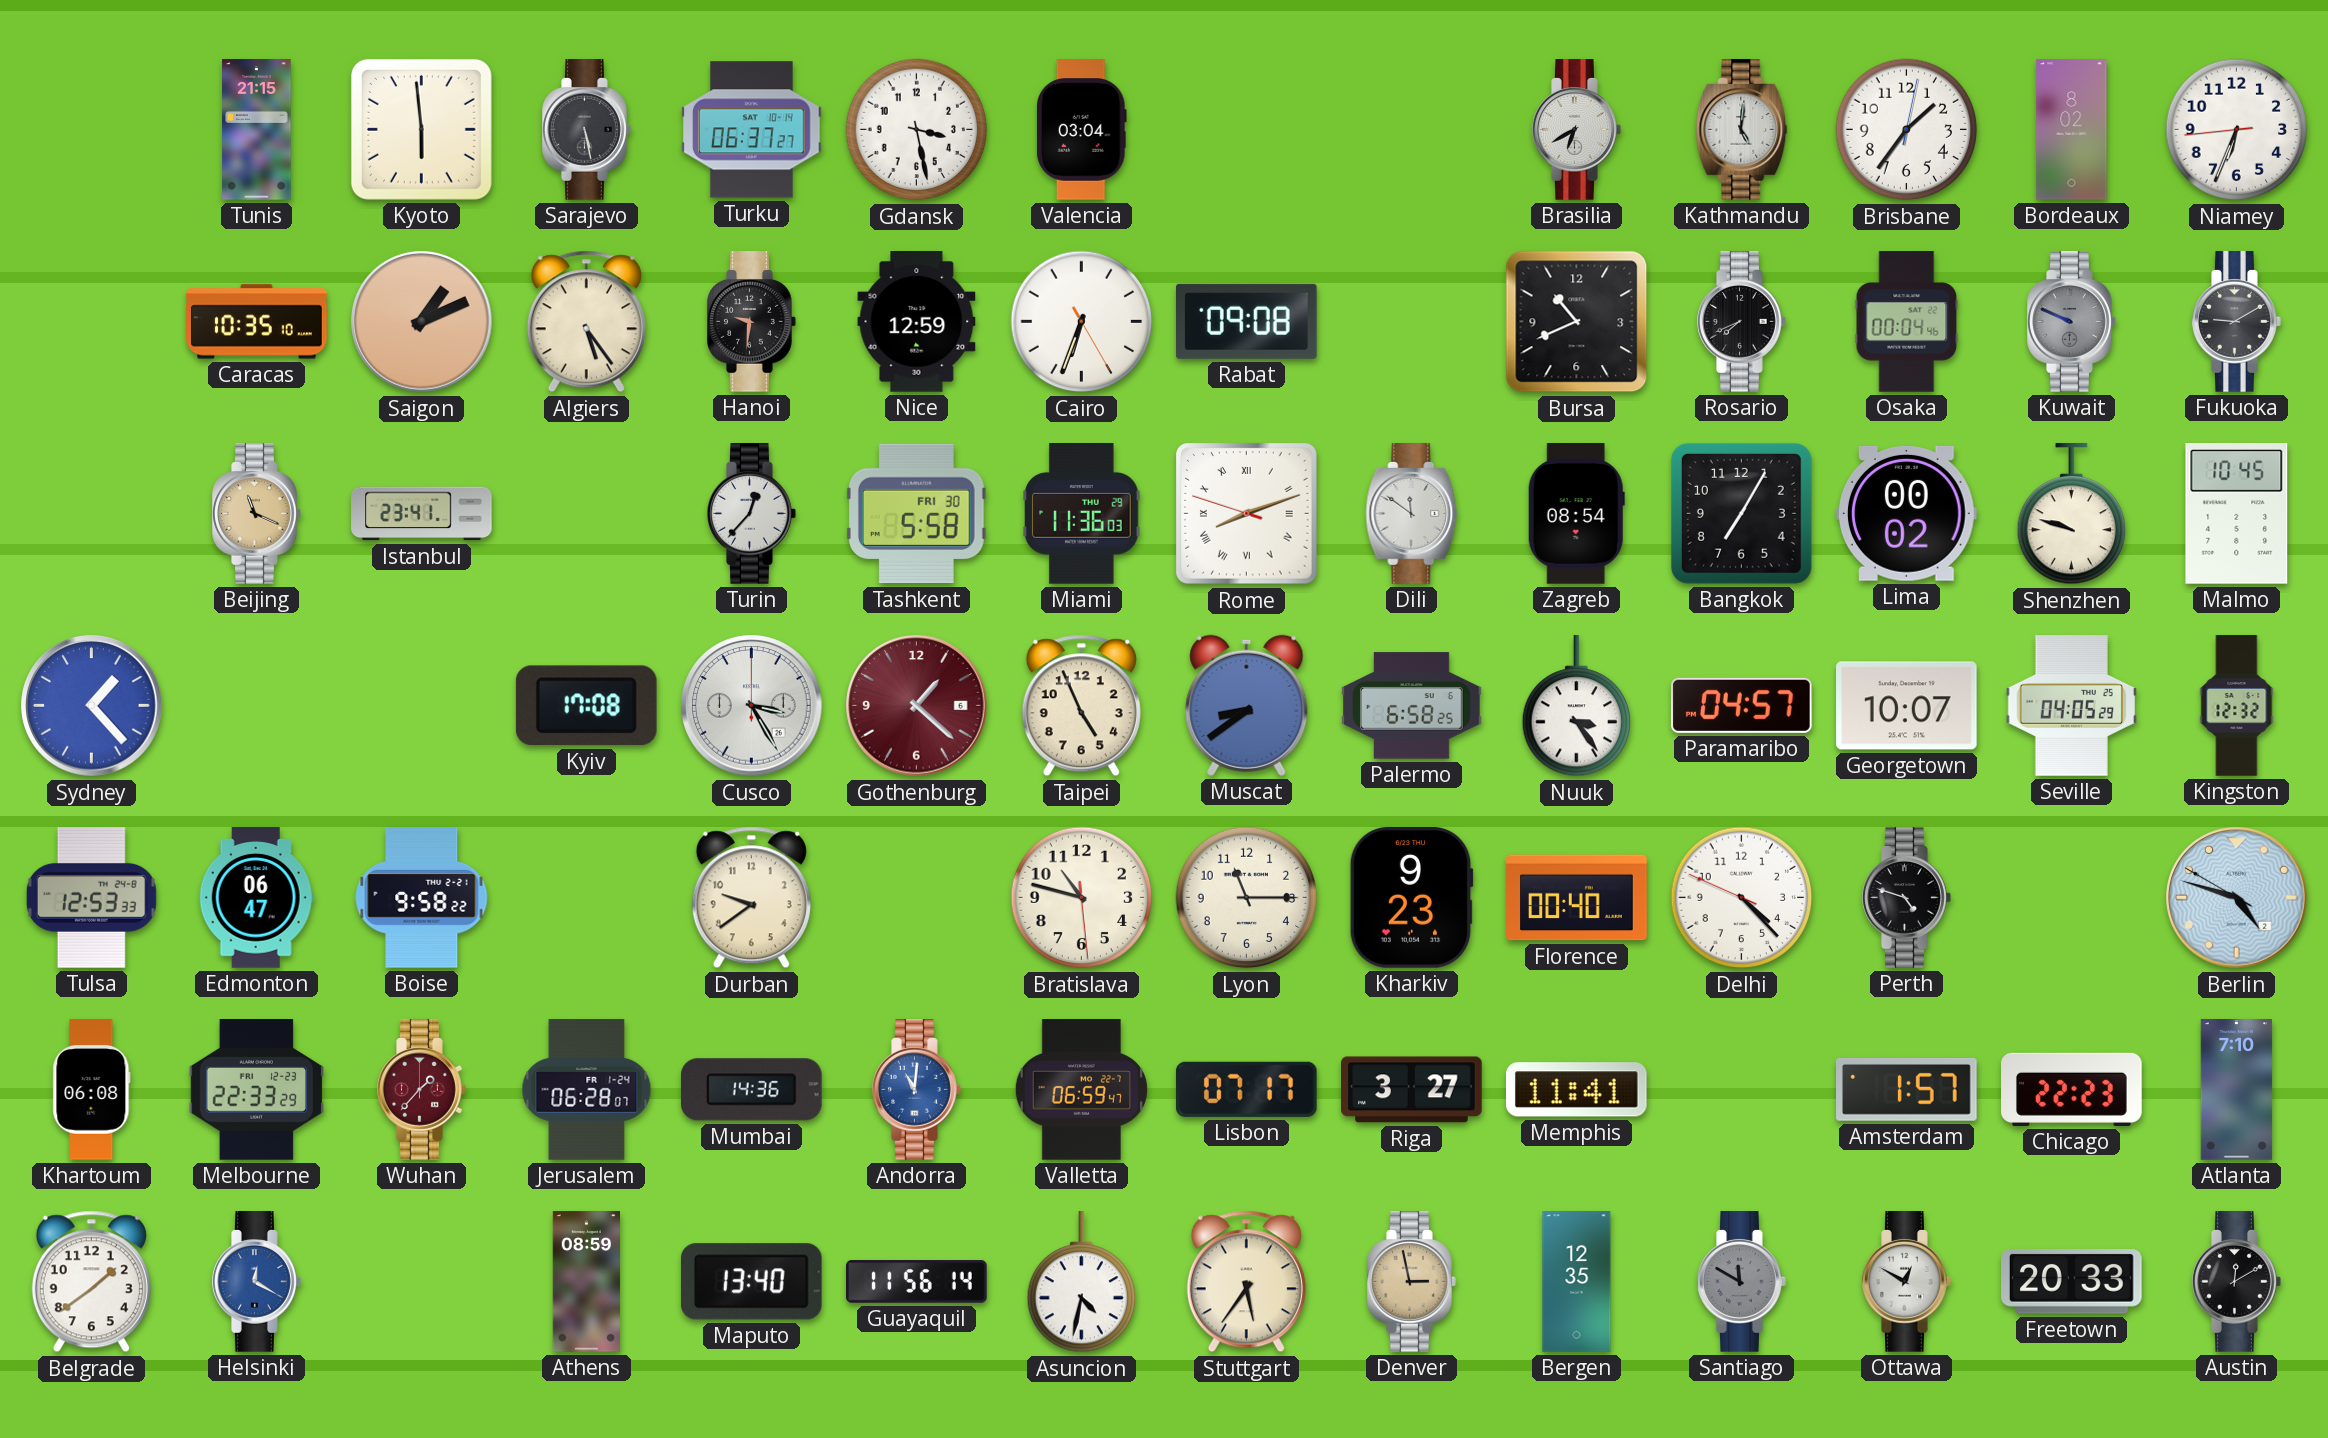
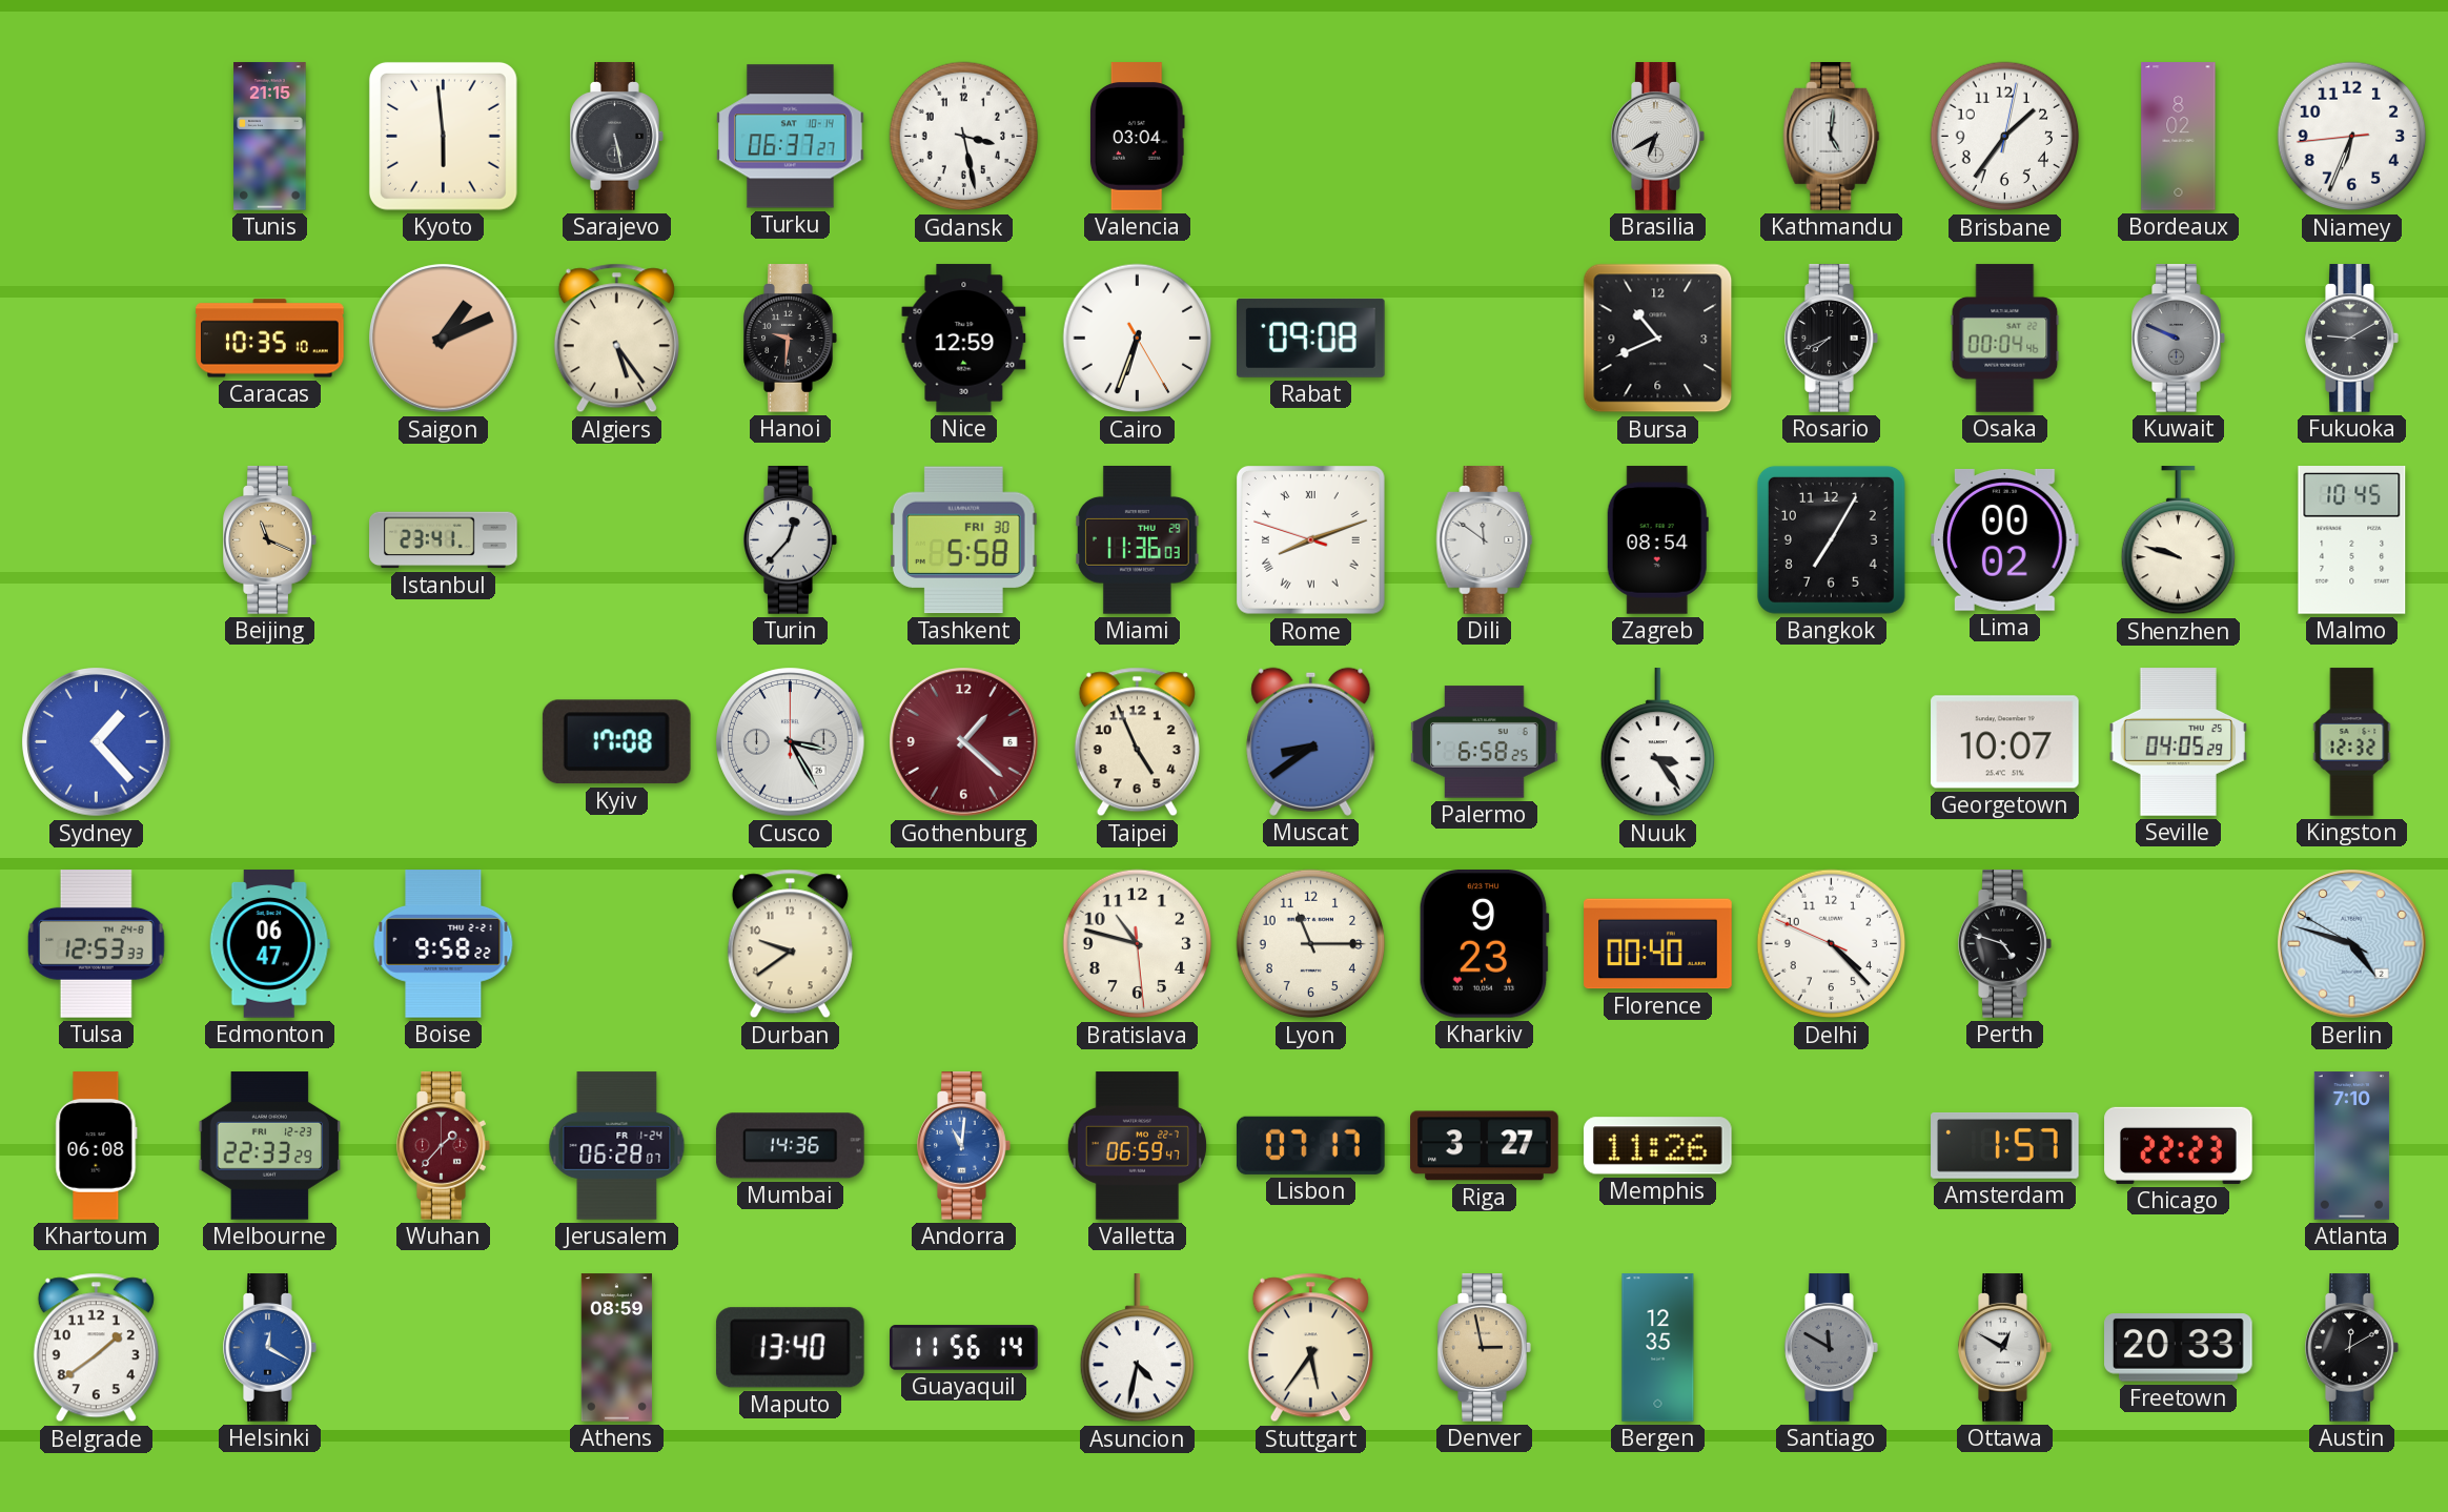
Paramaribo: 04:57 -> none
Memphis: 11:41 -> 11:26
